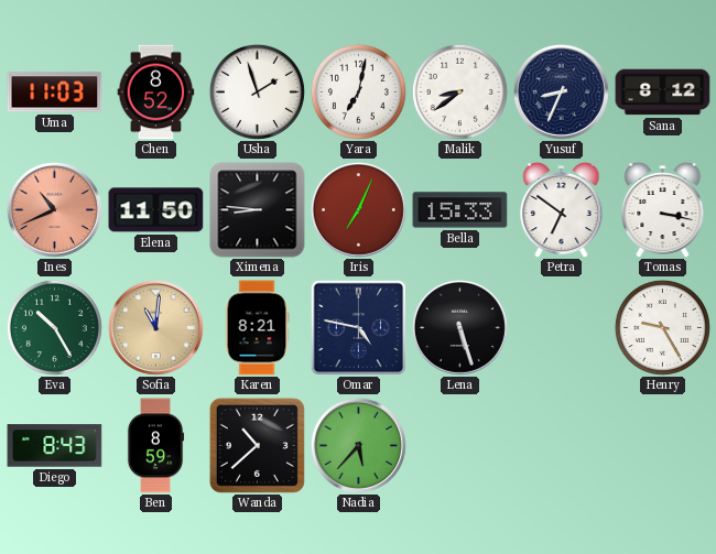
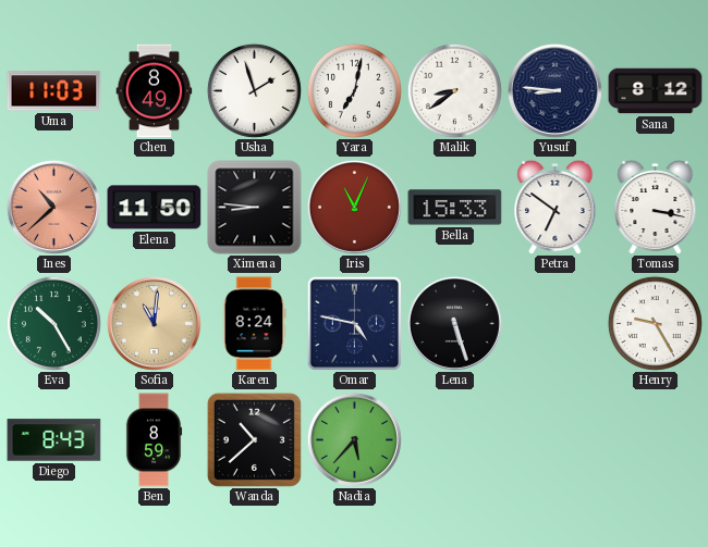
Chen: 8:52 -> 8:49
Yusuf: 8:34 -> 8:46
Ines: 10:41 -> 10:38
Iris: 7:04 -> 11:04
Karen: 8:21 -> 8:24
